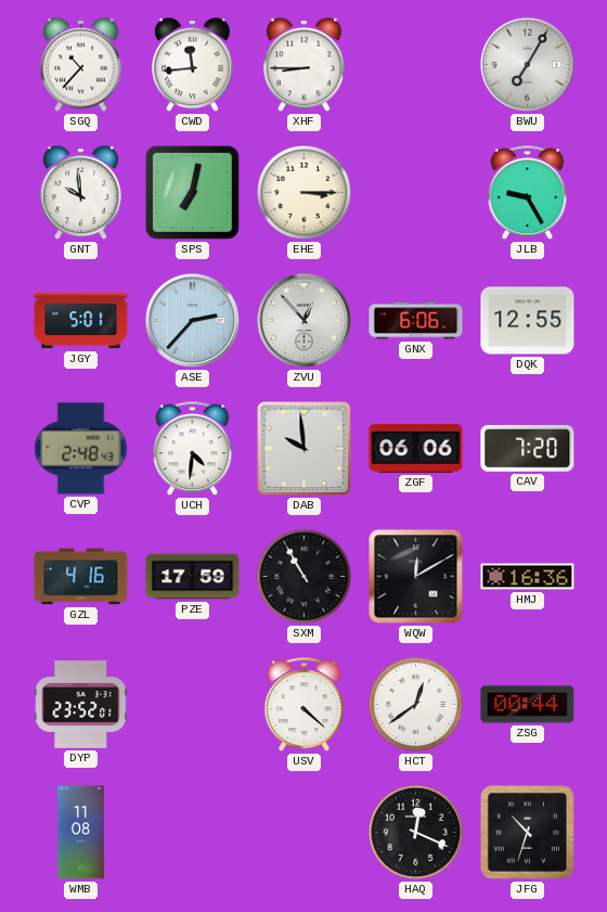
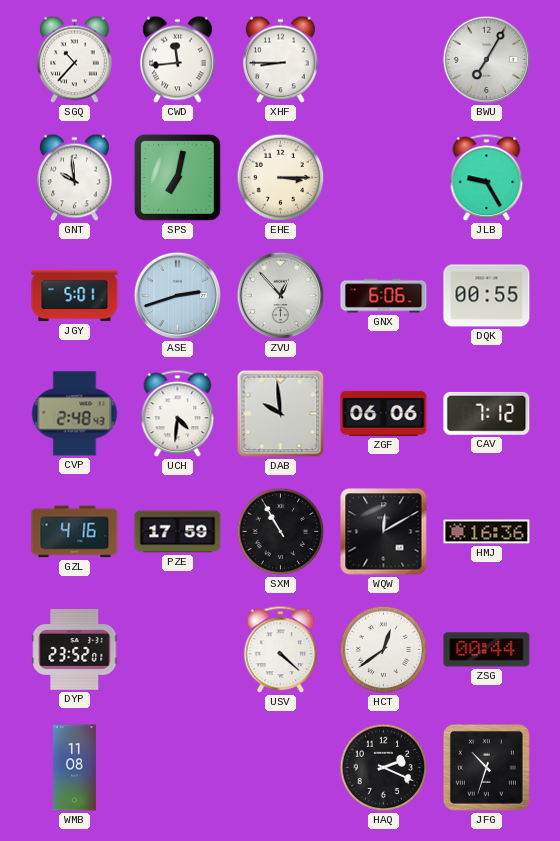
ASE: 2:37 -> 2:42
DQK: 12:55 -> 00:55
CAV: 7:20 -> 7:12
HAQ: 12:19 -> 2:19
